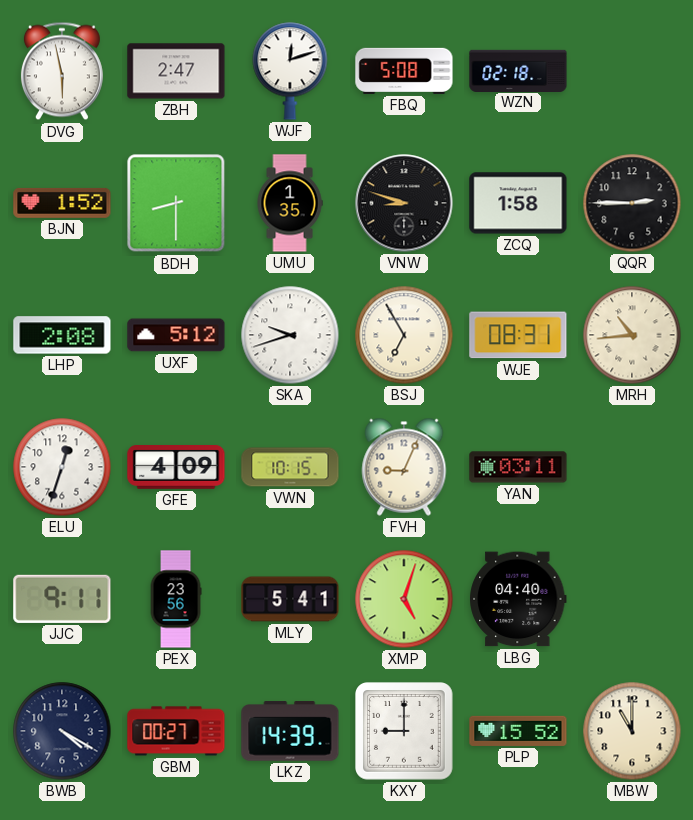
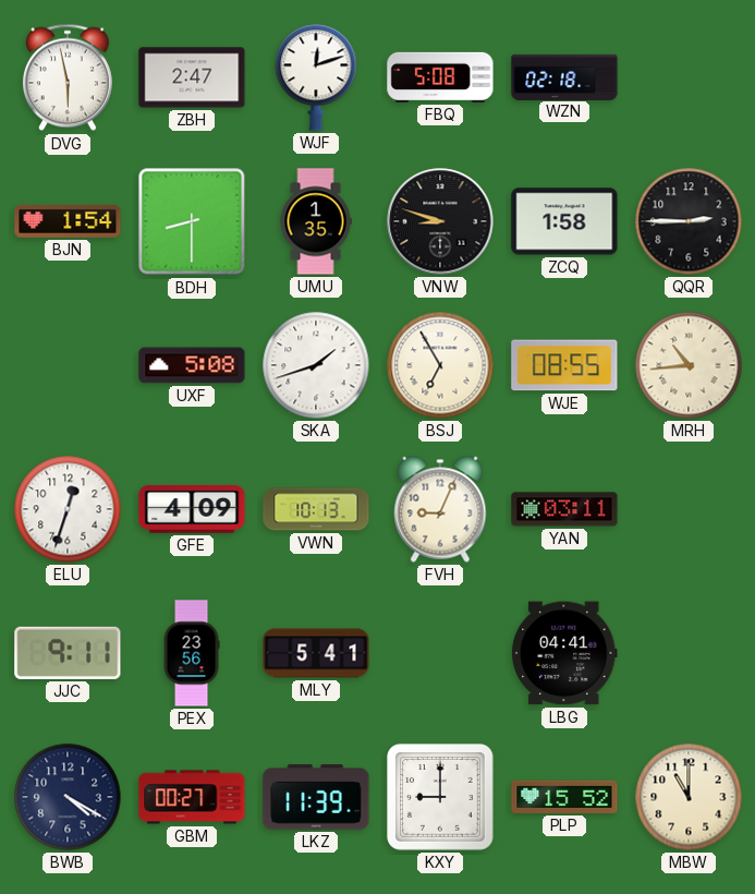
BJN: 1:52 -> 1:54
LHP: 2:08 -> none
UXF: 5:12 -> 5:08
SKA: 9:42 -> 1:42
WJE: 08:31 -> 08:55
VWN: 10:15 -> 10:13
XMP: 5:03 -> none
LBG: 04:40 -> 04:41
LKZ: 14:39 -> 11:39
